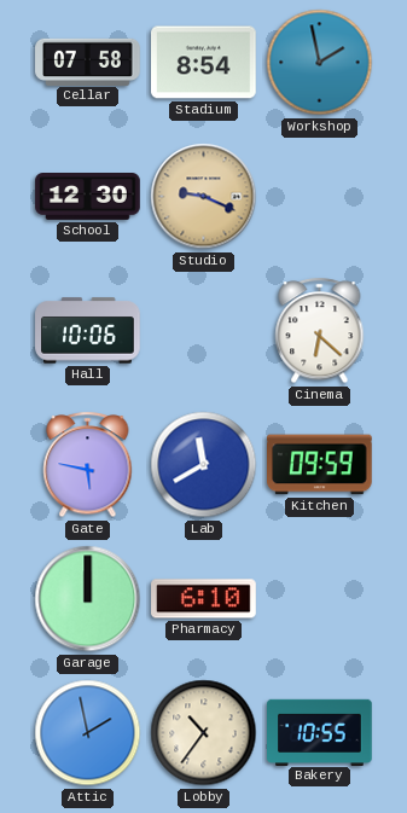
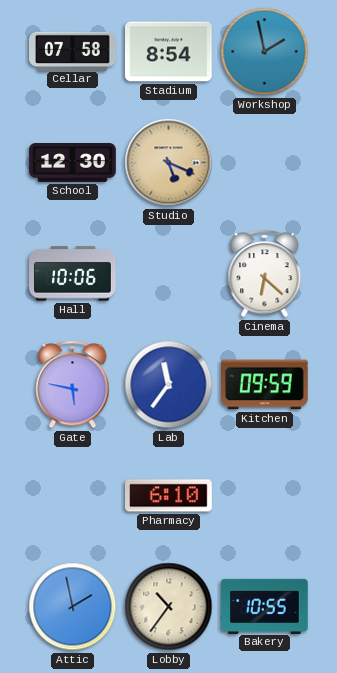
Studio: 9:19 -> 5:19
Lab: 11:40 -> 11:36
Garage: 12:00 -> none
